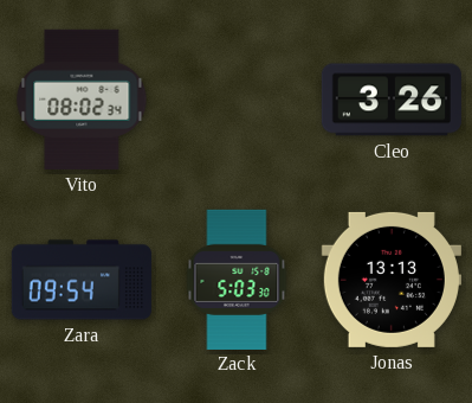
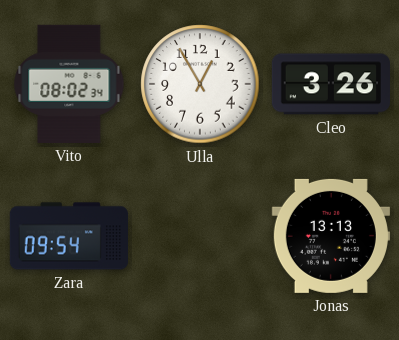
Ulla: none -> 12:55
Zack: 5:03 -> none
